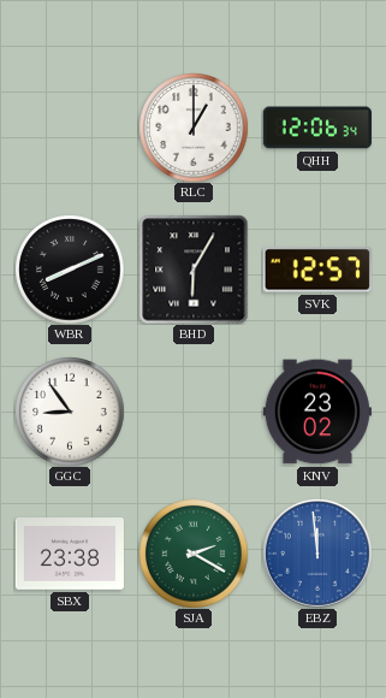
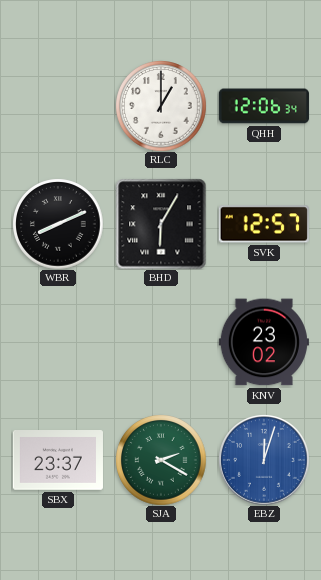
GGC: 8:54 -> none
SBX: 23:38 -> 23:37
EBZ: 11:59 -> 12:03
